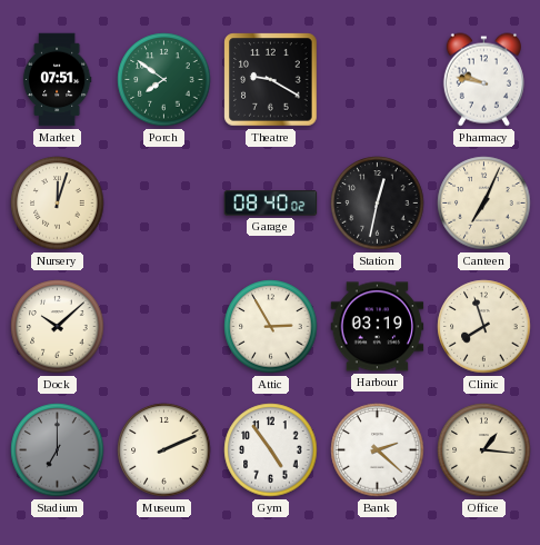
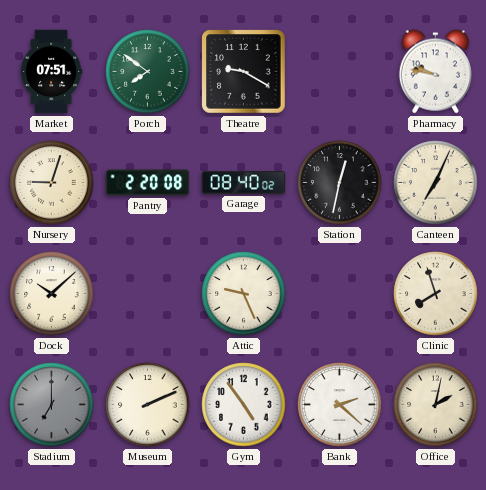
Nursery: 12:03 -> 9:03
Pantry: none -> 2:20
Attic: 2:55 -> 9:26
Harbour: 03:19 -> none
Office: 1:16 -> 2:02
